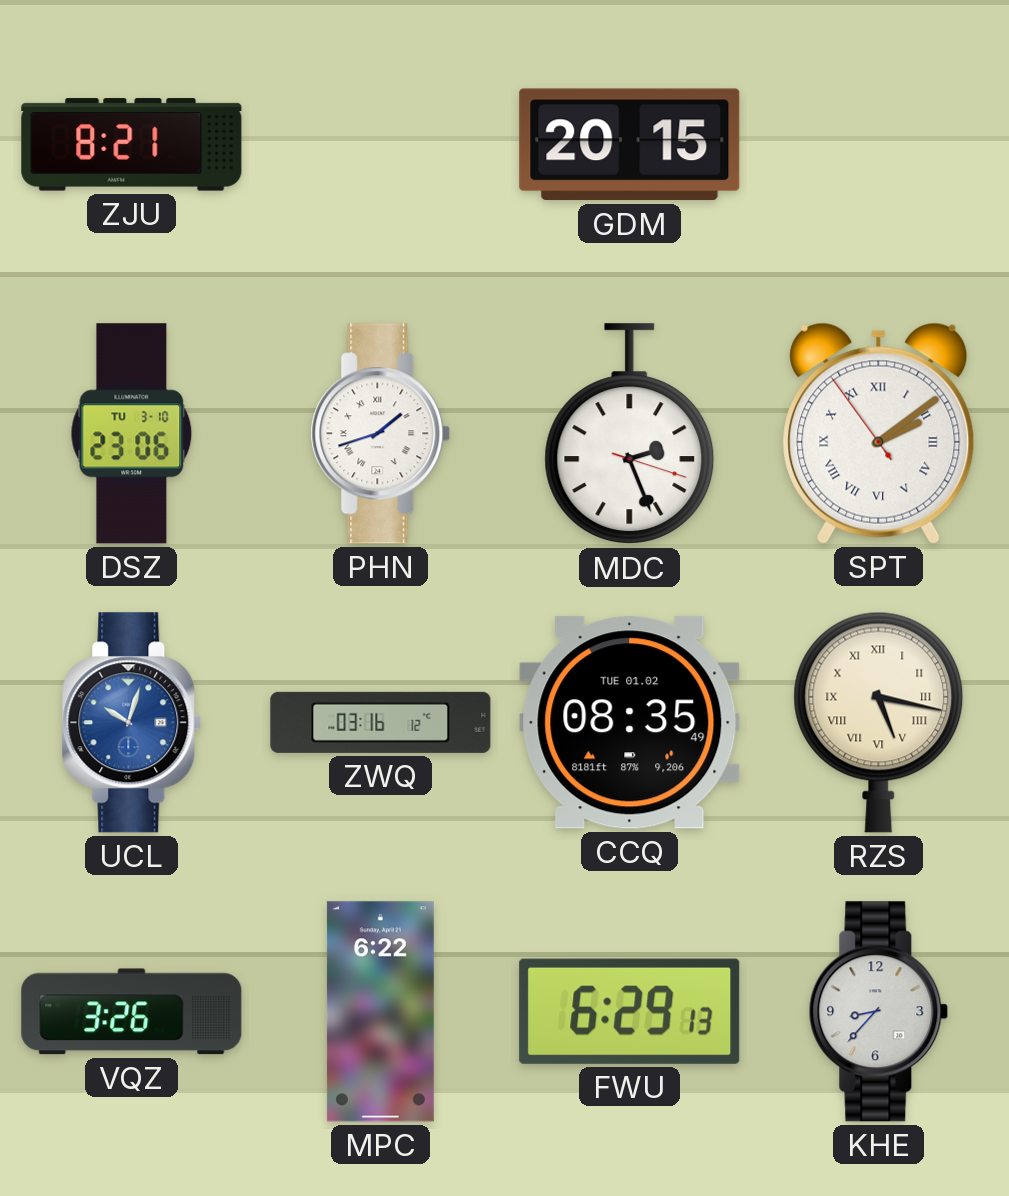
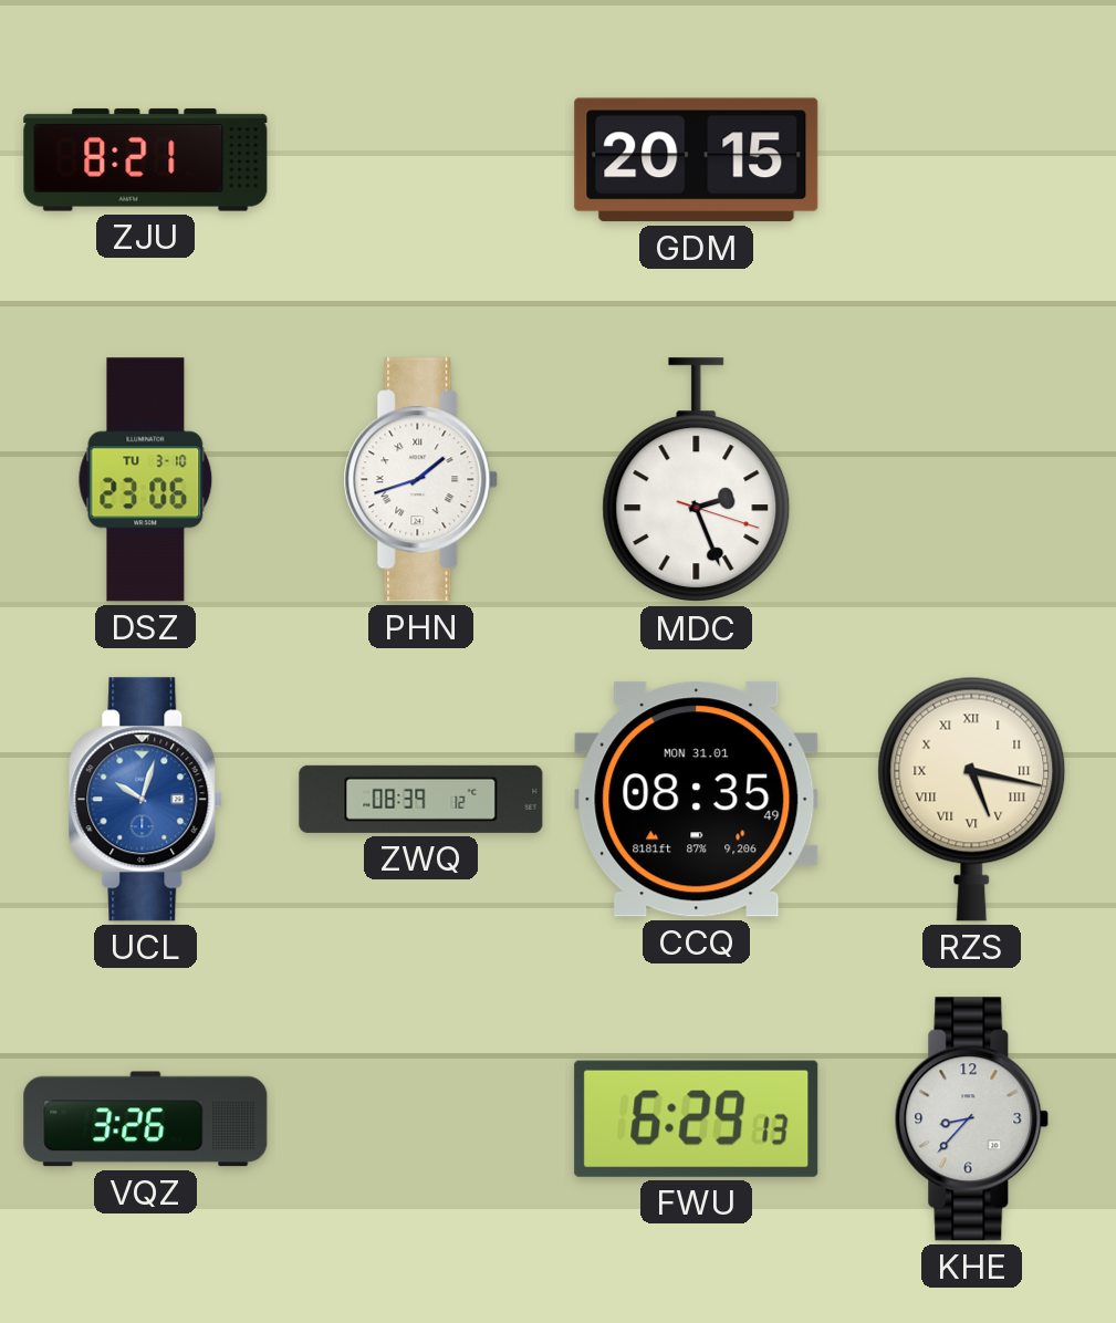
SPT: 2:08 -> none
ZWQ: 03:16 -> 08:39
CCQ date: TUE 01.02 -> MON 31.01
MPC: 6:22 -> none
